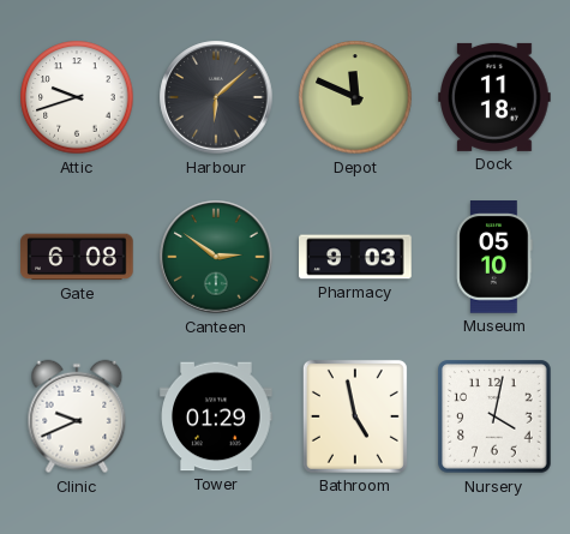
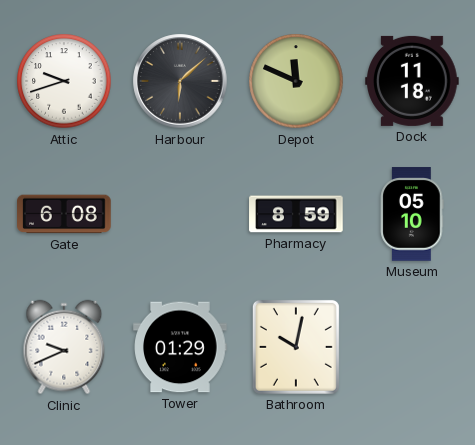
Canteen: 2:51 -> none
Pharmacy: 9:03 -> 8:59
Bathroom: 4:58 -> 10:02
Nursery: 4:02 -> none
